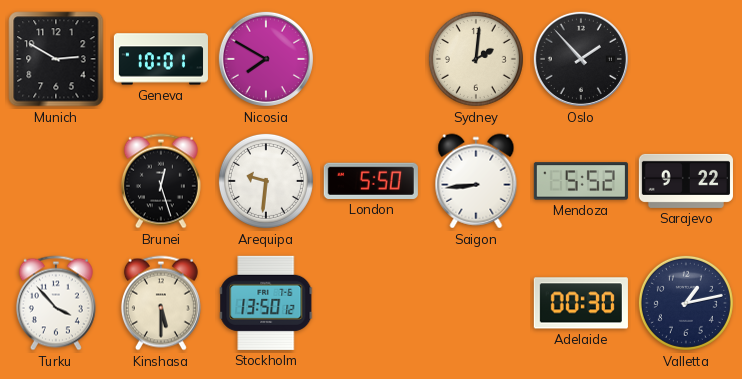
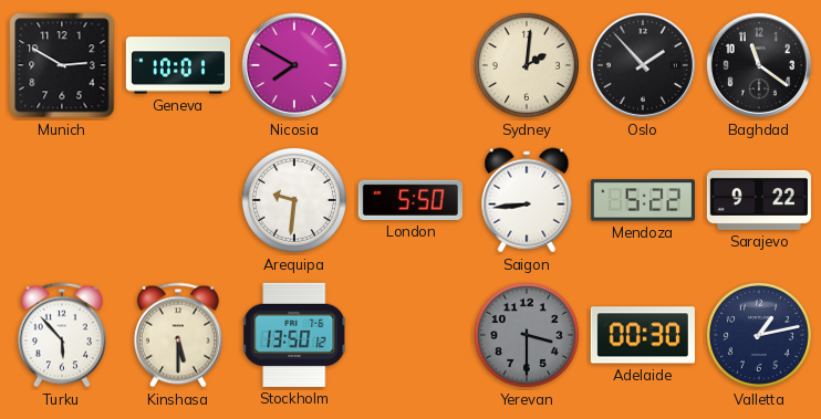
Baghdad: none -> 11:21
Brunei: 12:27 -> none
Mendoza: 5:52 -> 5:22
Turku: 3:53 -> 5:53
Yerevan: none -> 3:30
